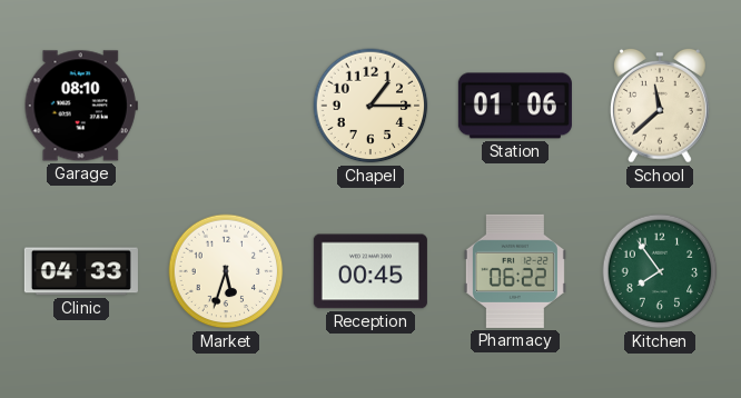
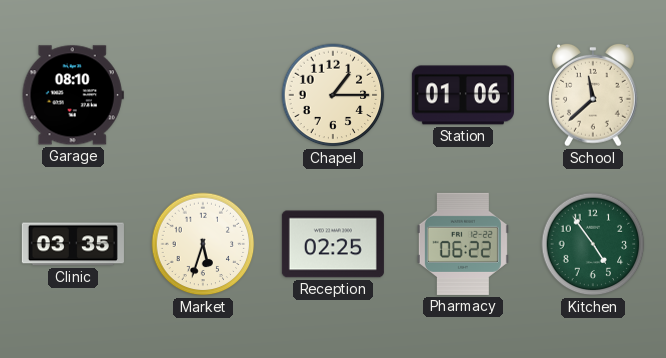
Clinic: 04:33 -> 03:35
Reception: 00:45 -> 02:25
Kitchen: 7:54 -> 4:54
